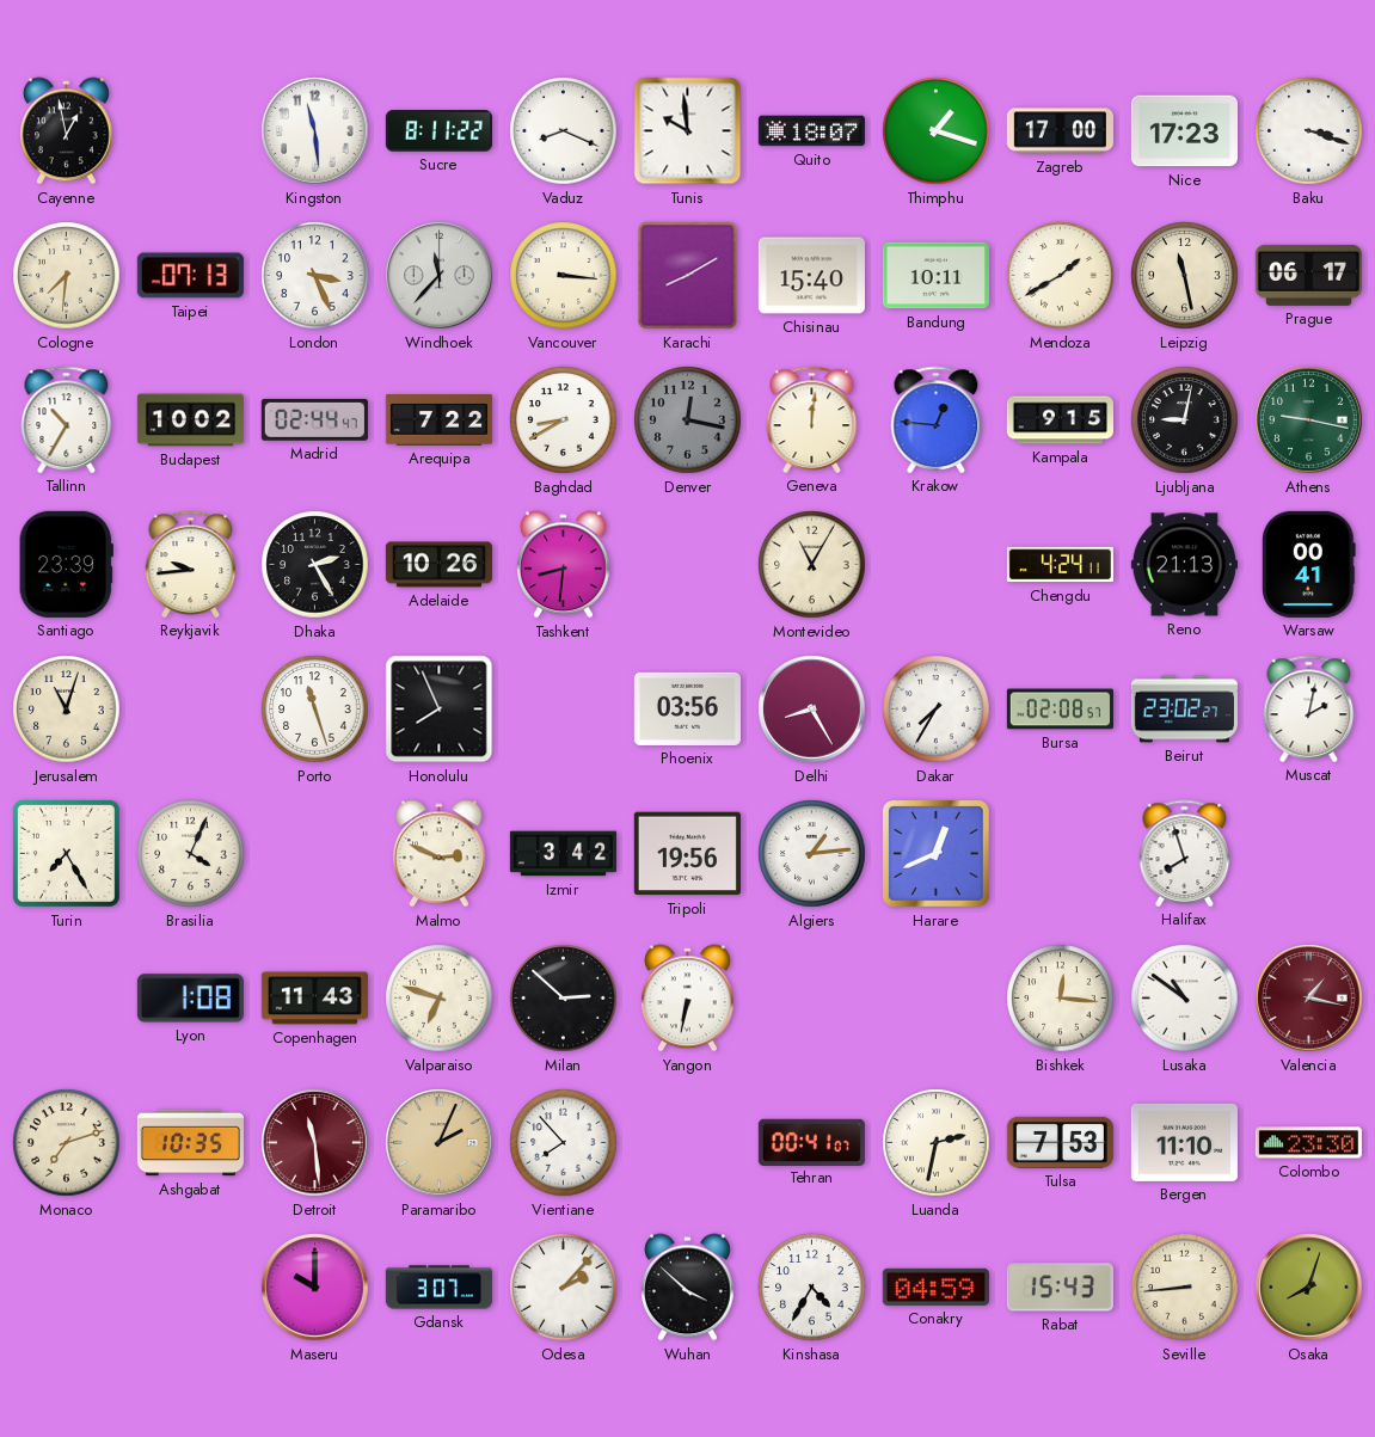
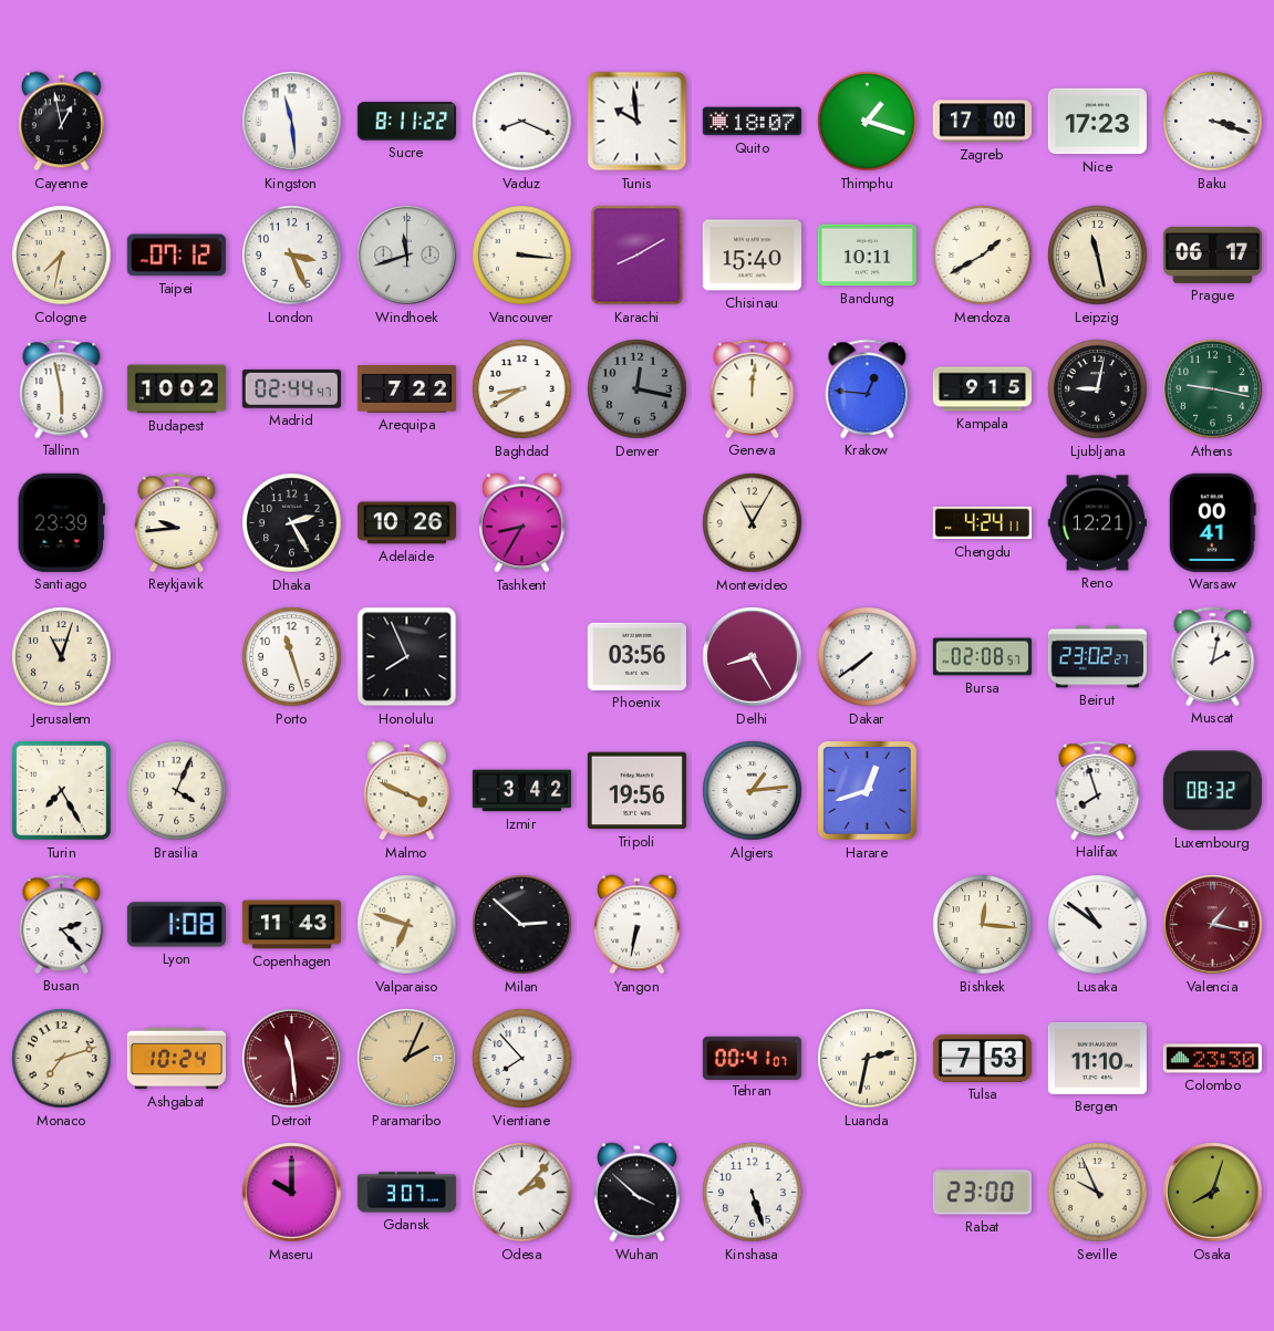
Cologne: 7:31 -> 7:32
Taipei: 07:13 -> 07:12
Windhoek: 11:37 -> 11:42
Tallinn: 10:35 -> 5:58
Tashkent: 8:31 -> 8:35
Reno: 21:13 -> 12:21
Dakar: 7:35 -> 7:39
Malmo: 2:49 -> 3:49
Harare: 12:41 -> 12:42
Luxembourg: none -> 08:32
Busan: none -> 2:23
Ashgabat: 10:35 -> 10:24
Kinshasa: 4:35 -> 5:27
Conakry: 04:59 -> none
Rabat: 15:43 -> 23:00
Seville: 8:44 -> 9:56
